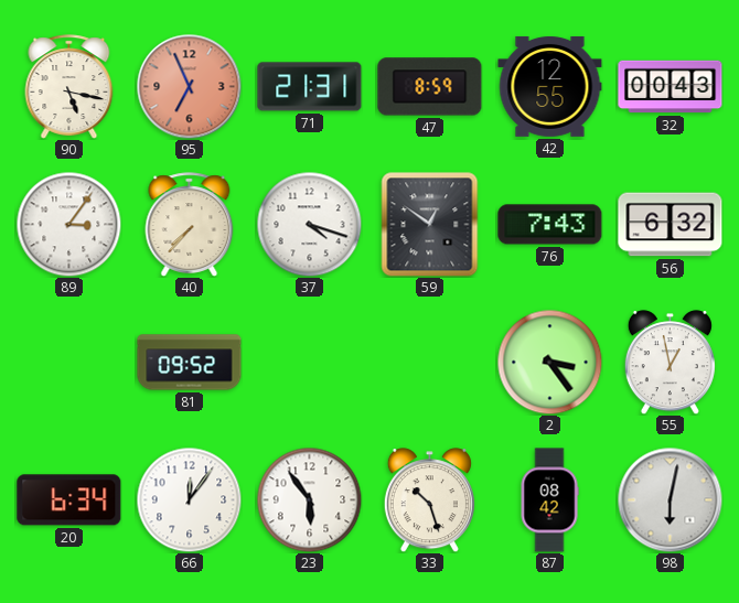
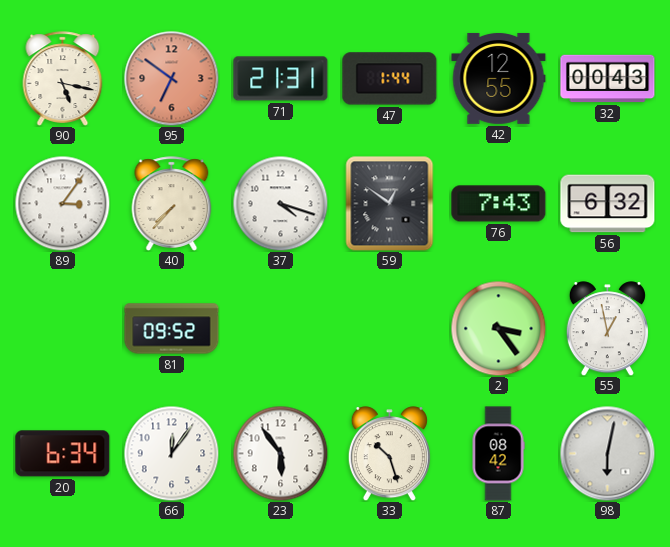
95: 6:56 -> 6:51
47: 8:59 -> 1:44
